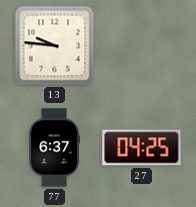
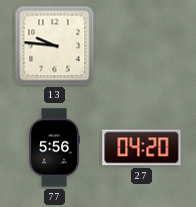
77: 6:37 -> 5:56
27: 04:25 -> 04:20
